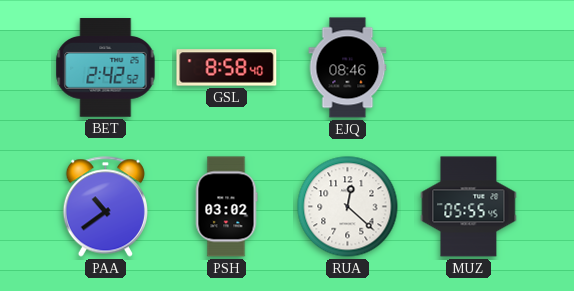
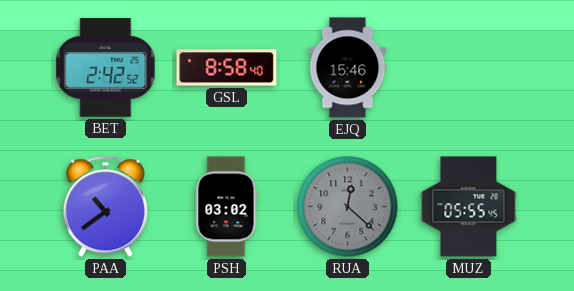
EJQ: 08:46 -> 15:46
RUA dial: white -> grey
